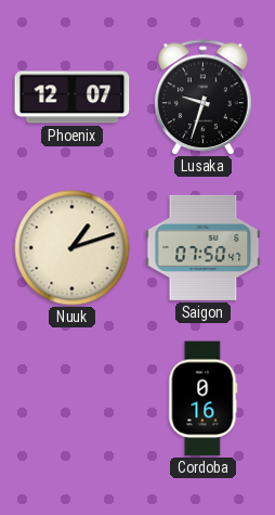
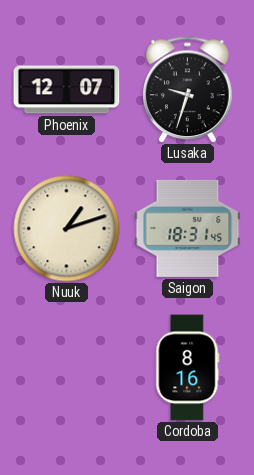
Saigon: 07:50 -> 18:31
Cordoba: 0:16 -> 8:16
